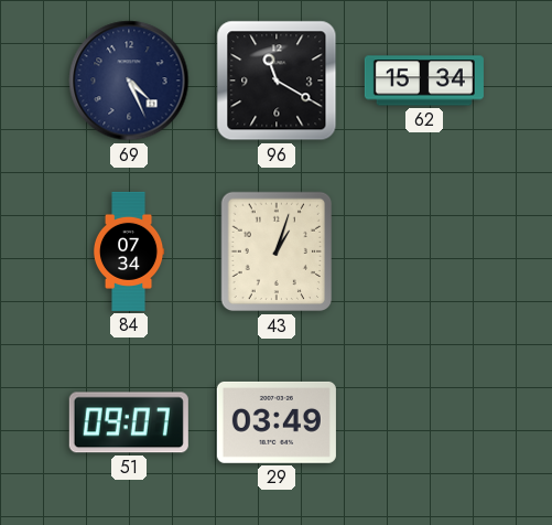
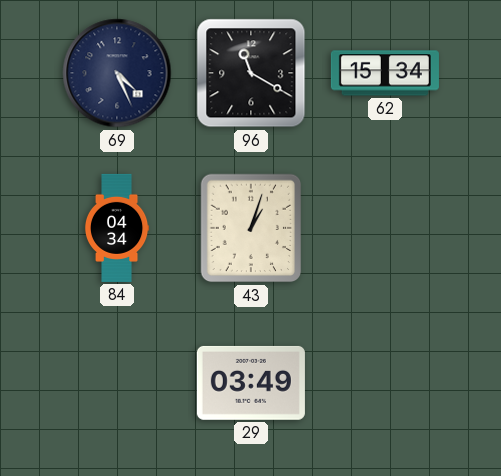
84: 07:34 -> 04:34
51: 09:07 -> none
